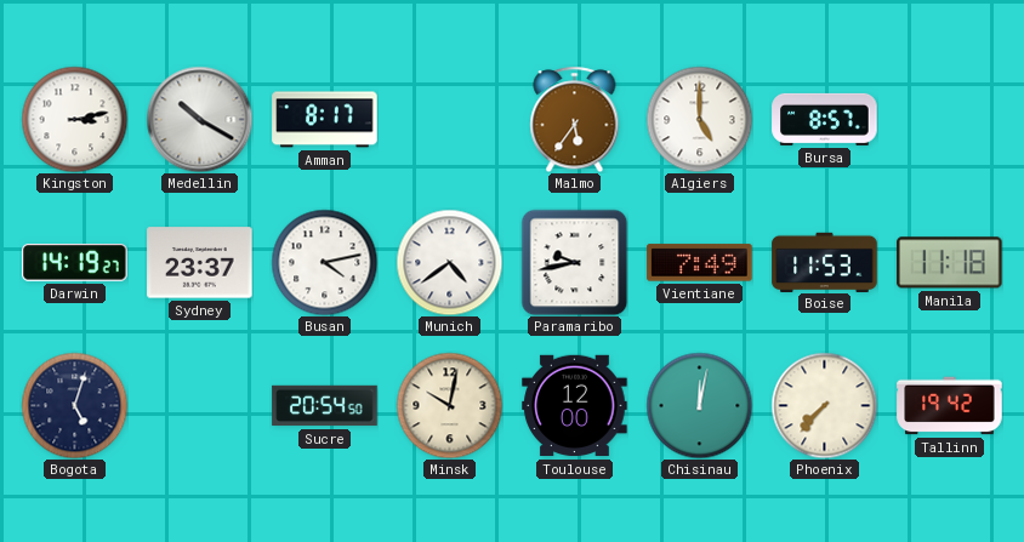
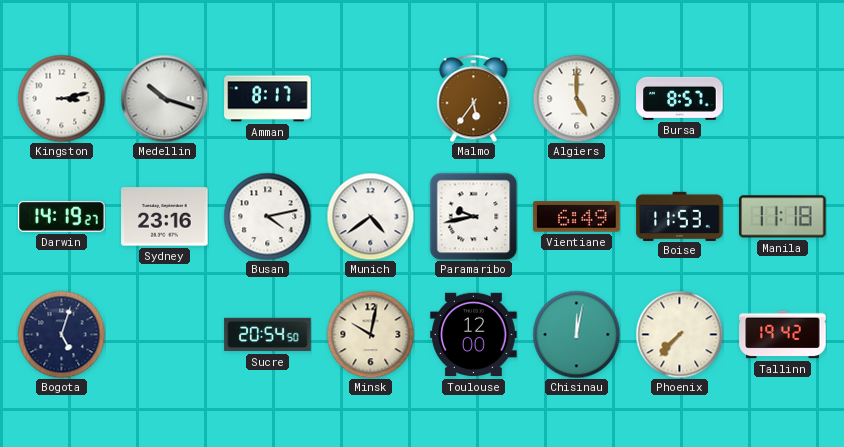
Medellin: 10:20 -> 10:18
Sydney: 23:37 -> 23:16
Vientiane: 7:49 -> 6:49
